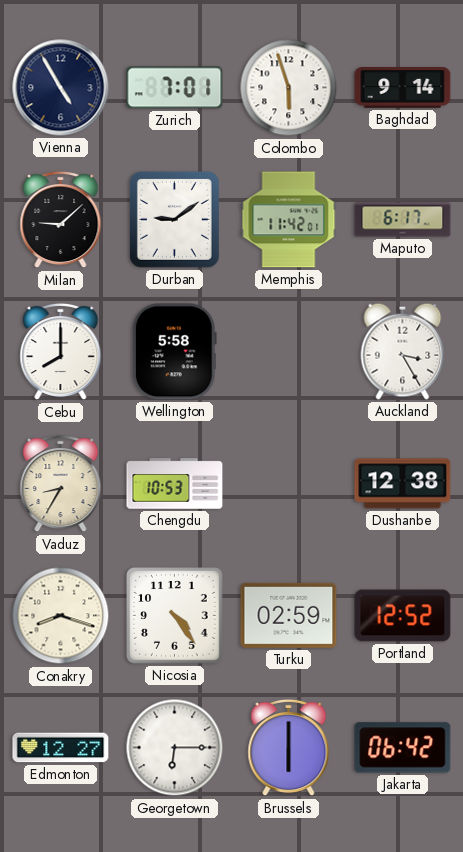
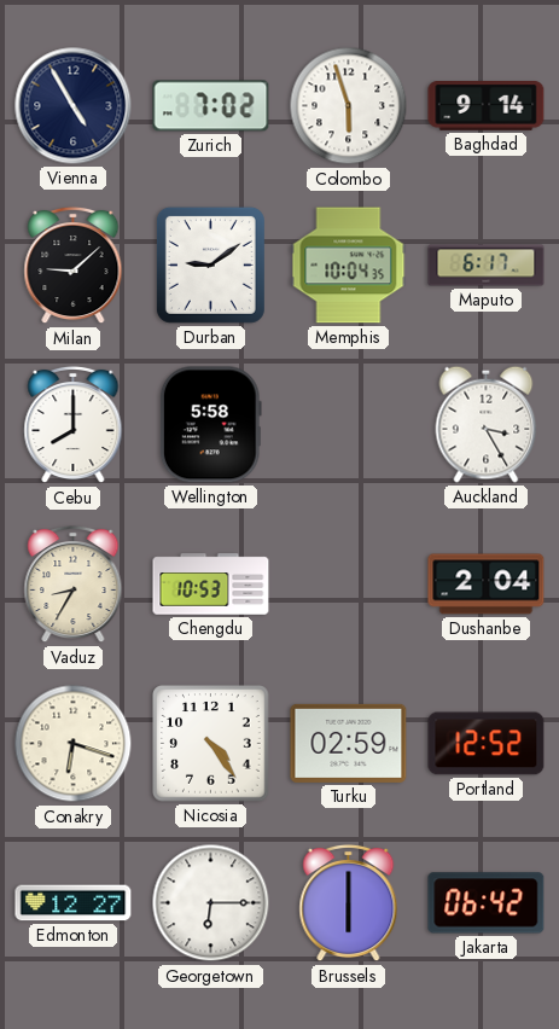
Zurich: 7:01 -> 7:02
Memphis: 11:42 -> 10:04
Dushanbe: 12:38 -> 2:04
Conakry: 8:18 -> 6:18
